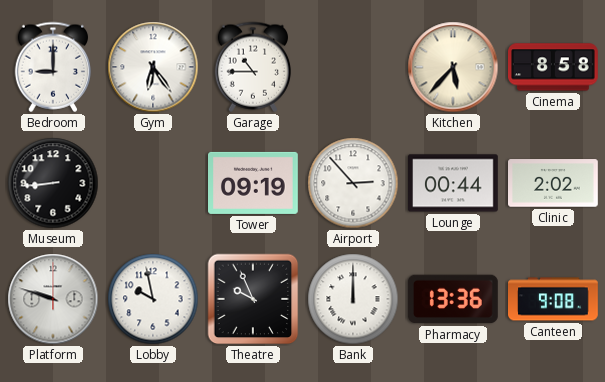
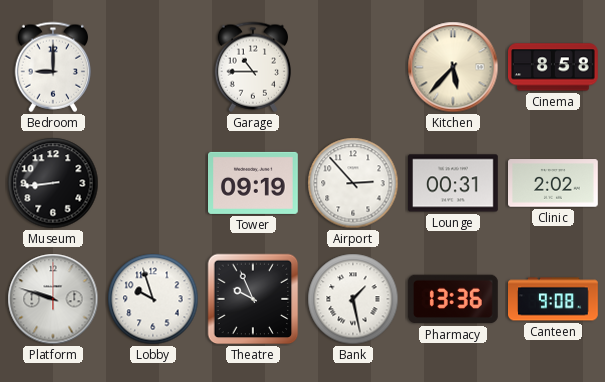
Gym: 6:24 -> none
Lounge: 00:44 -> 00:31
Lobby: 9:58 -> 9:57
Bank: 12:00 -> 1:28
